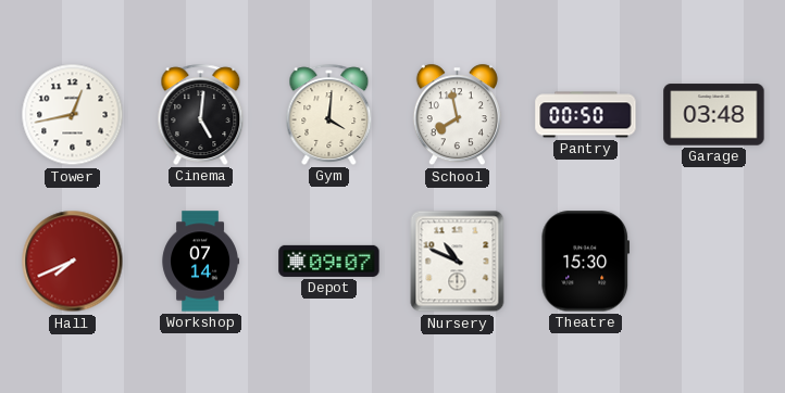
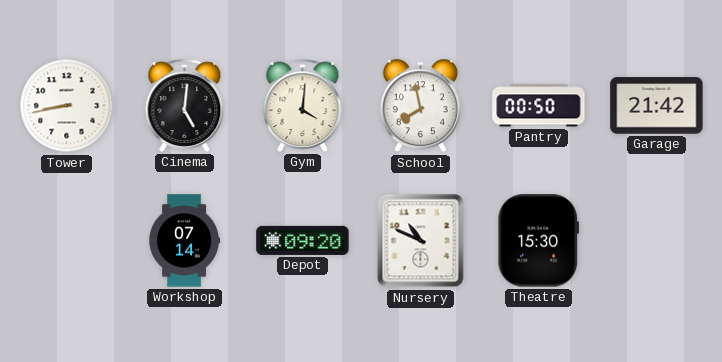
Tower: 12:43 -> 8:43
Garage: 03:48 -> 21:42
Hall: 7:41 -> none
Depot: 09:07 -> 09:20
